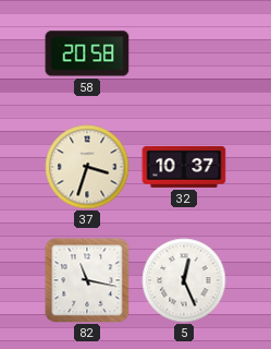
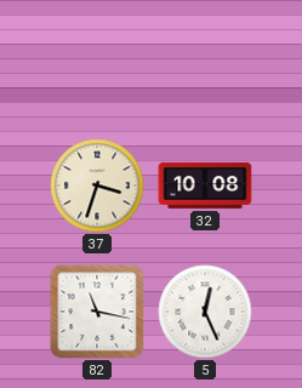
58: 20:58 -> none
32: 10:37 -> 10:08
